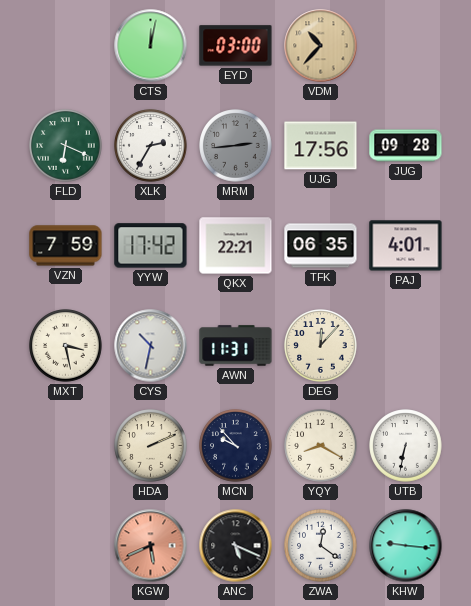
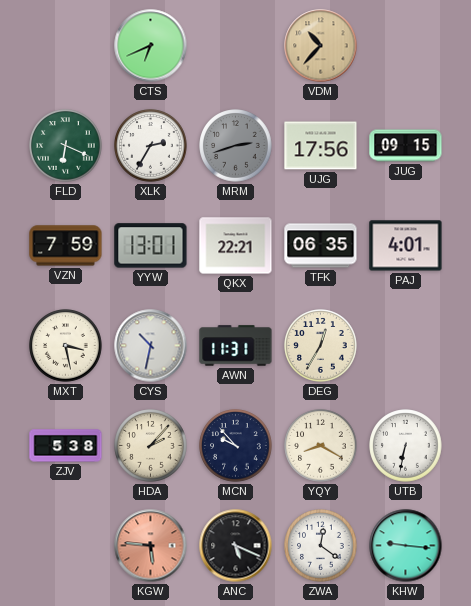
CTS: 12:02 -> 6:41
EYD: 03:00 -> none
MRM: 2:44 -> 2:42
JUG: 09:28 -> 09:15
YYW: 17:42 -> 13:01
DEG: 12:07 -> 12:35
ZJV: none -> 5:38
HDA: 2:11 -> 2:07
KGW: 5:41 -> 5:46
